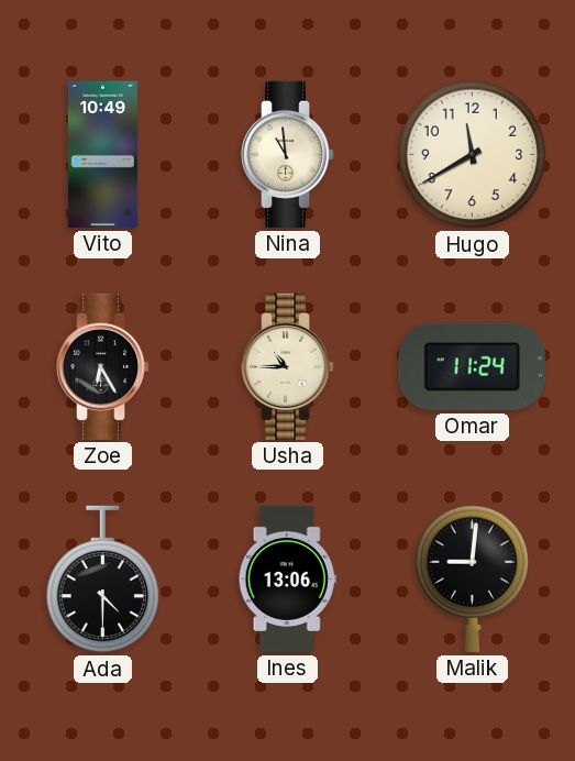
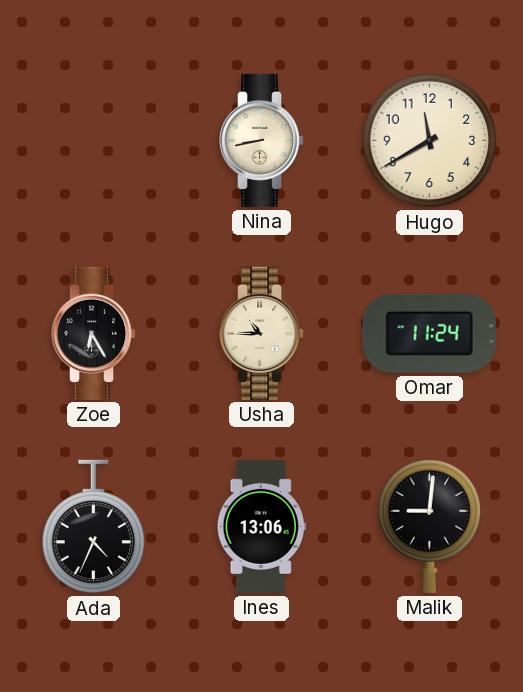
Vito: 10:49 -> none
Nina: 10:59 -> 8:43
Ada: 4:30 -> 4:34
